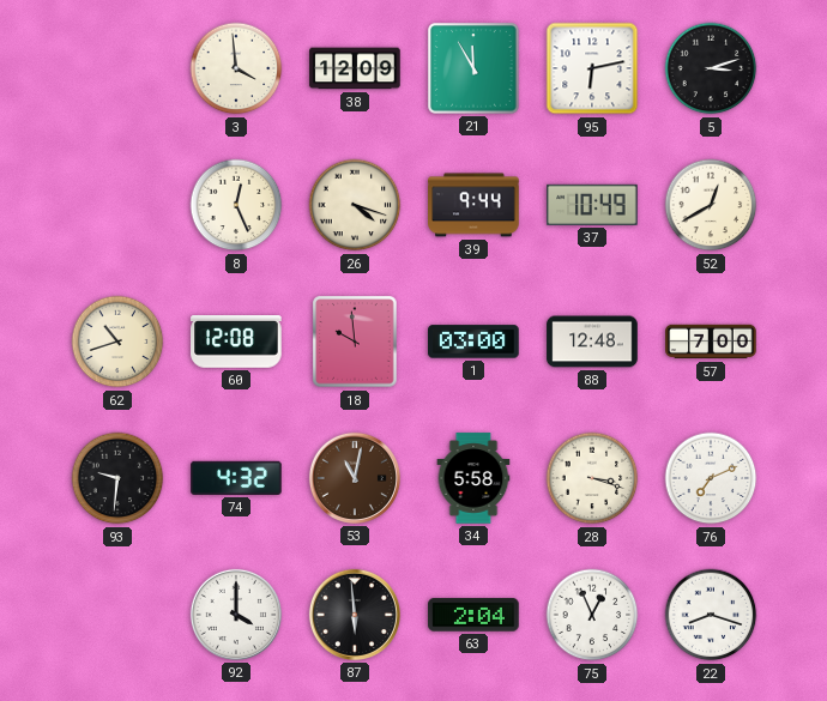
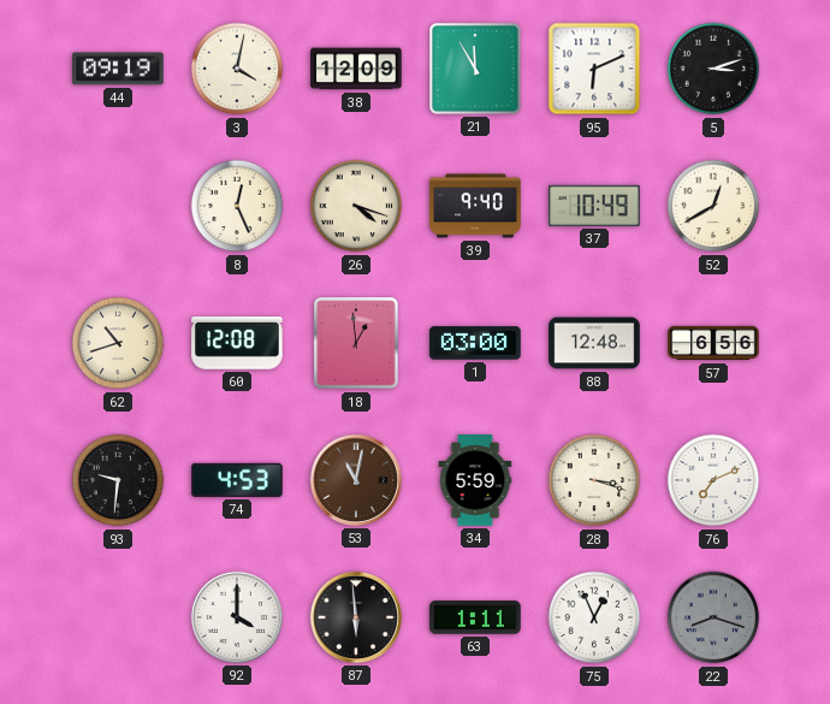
44: none -> 09:19
3: 3:59 -> 4:02
95: 6:13 -> 6:11
39: 9:44 -> 9:40
18: 9:59 -> 12:59
57: 7:00 -> 6:56
74: 4:32 -> 4:53
34: 5:58 -> 5:59
63: 2:04 -> 1:11
22 dial: white -> grey
